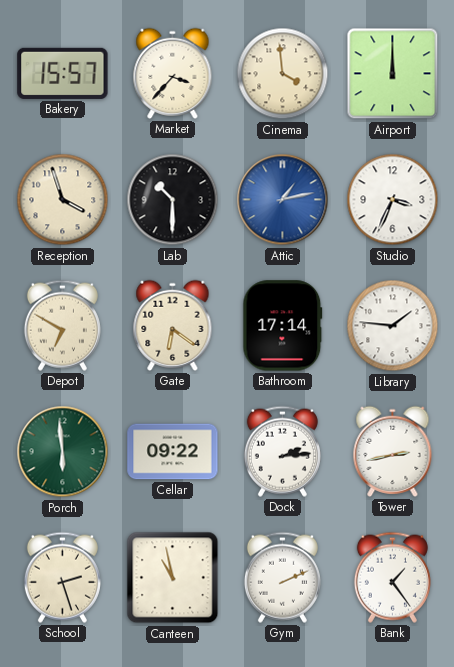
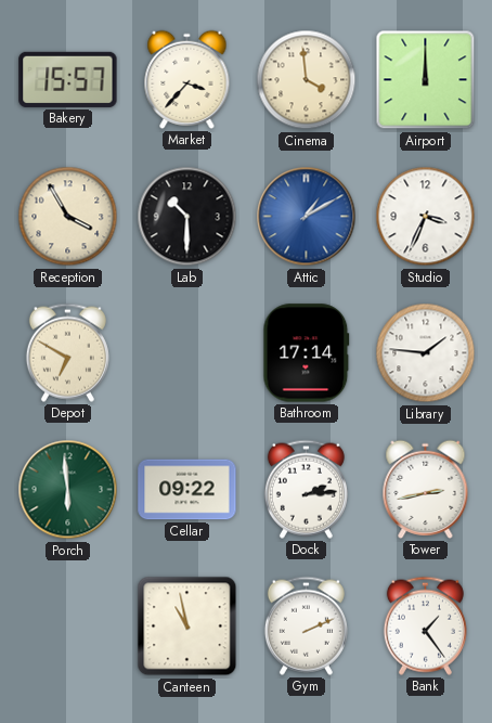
Reception: 3:57 -> 3:55
Attic: 1:13 -> 1:10
Gate: 6:21 -> none
School: 2:27 -> none
